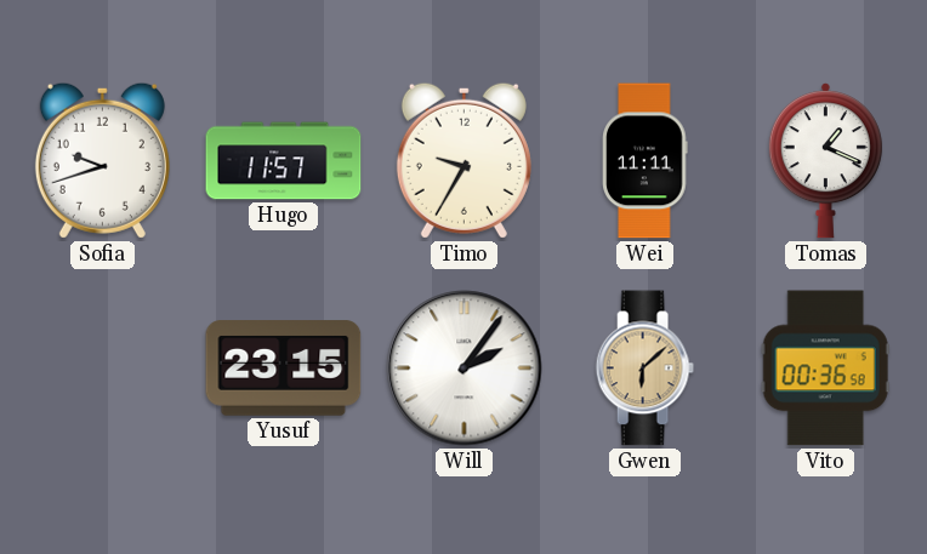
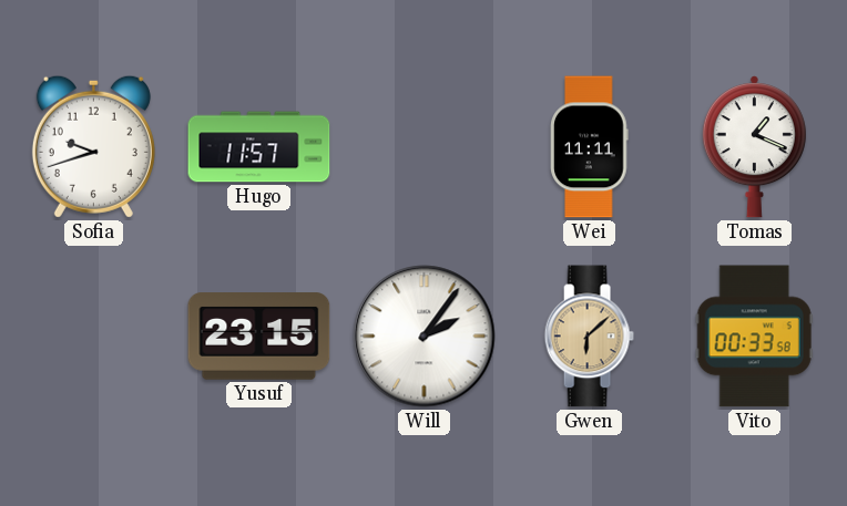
Timo: 9:35 -> none
Vito: 00:36 -> 00:33
